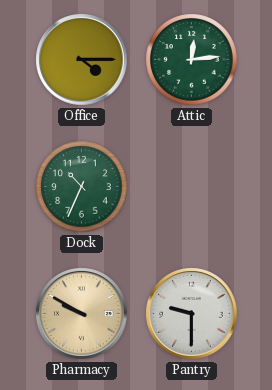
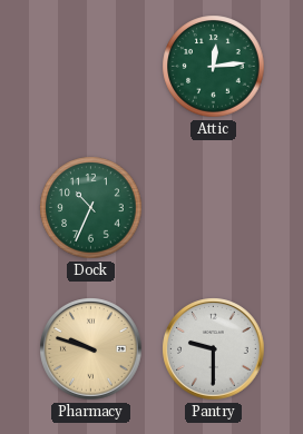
Office: 4:15 -> none
Pharmacy: 9:50 -> 9:48
